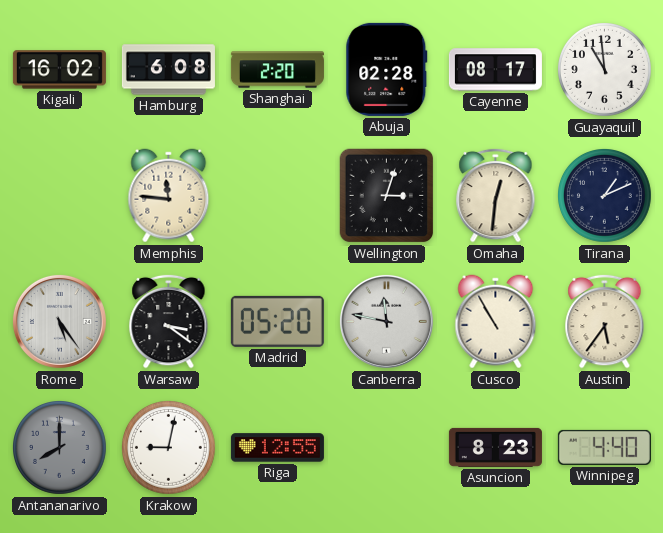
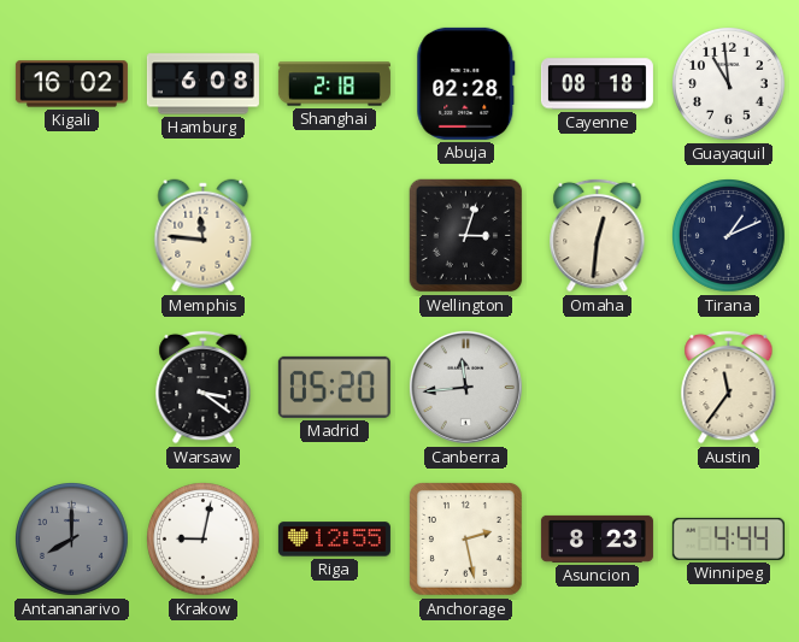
Shanghai: 2:20 -> 2:18
Cayenne: 08:17 -> 08:18
Rome: 5:24 -> none
Canberra: 11:47 -> 11:44
Cusco: 10:55 -> none
Austin: 5:36 -> 11:36
Anchorage: none -> 2:28
Winnipeg: 4:40 -> 4:44
